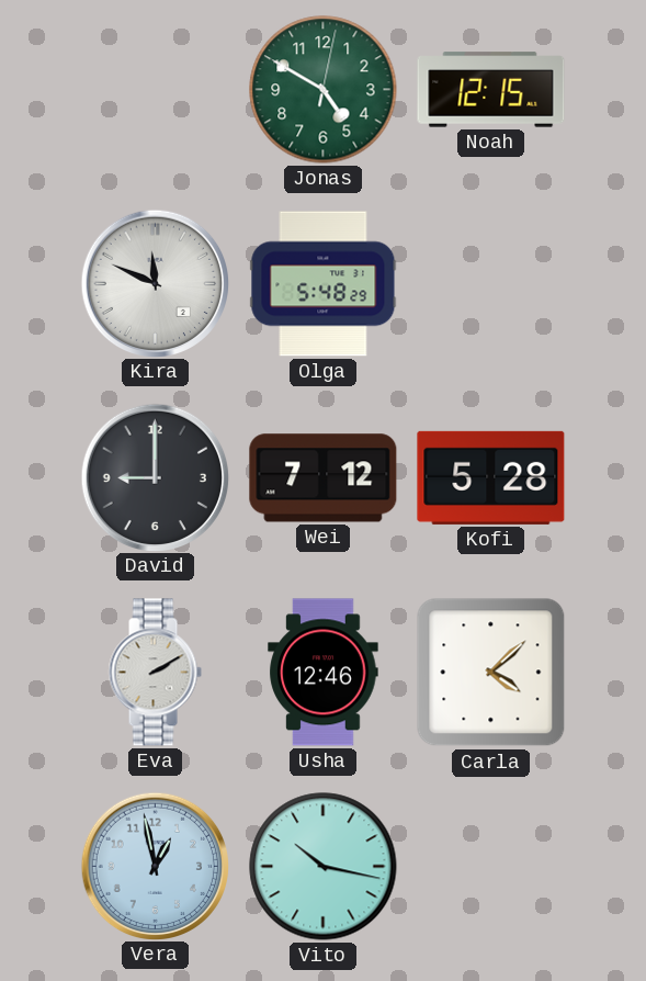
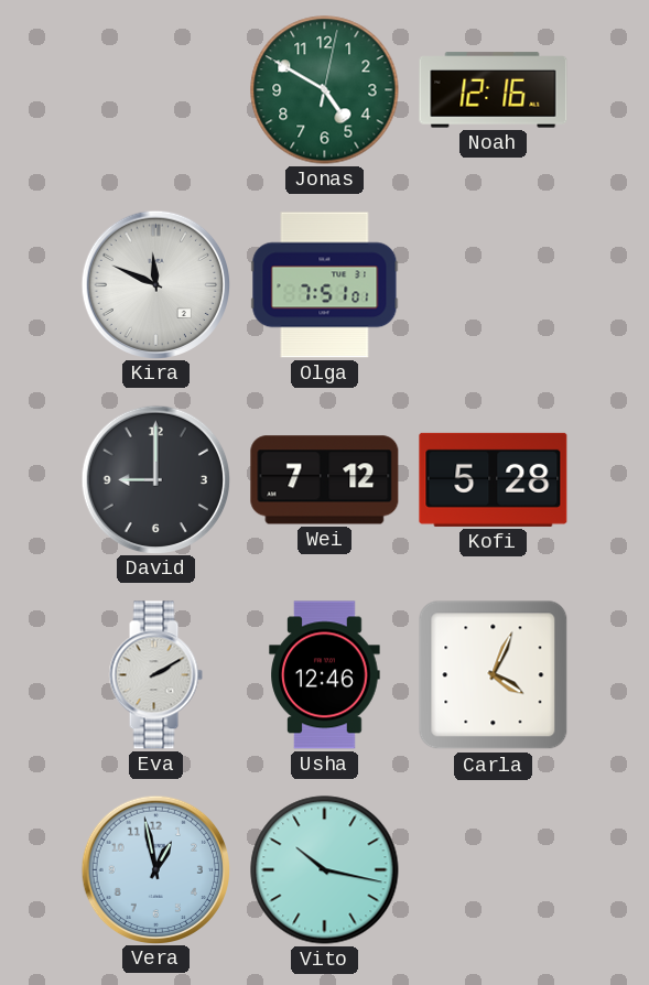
Noah: 12:15 -> 12:16
Olga: 5:48 -> 7:51
Carla: 4:08 -> 4:04
